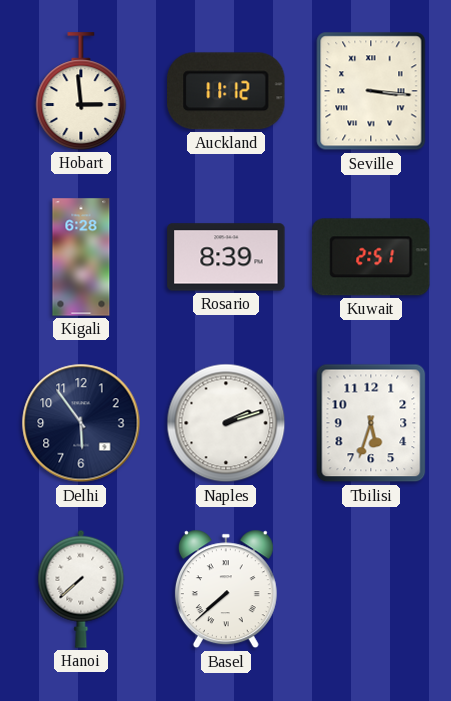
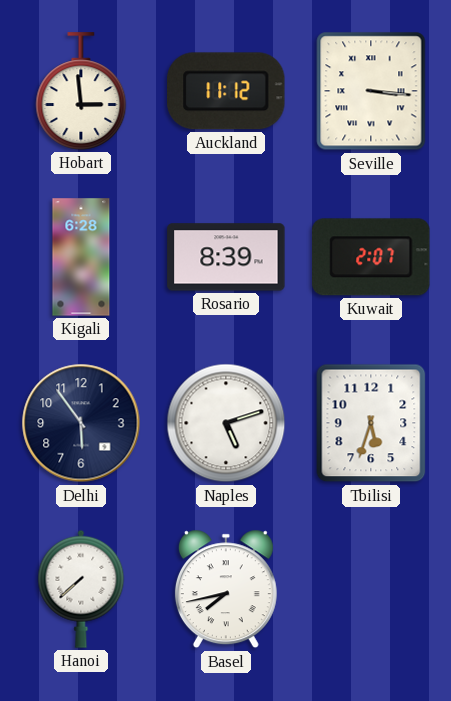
Kuwait: 2:51 -> 2:07
Naples: 2:12 -> 5:12
Basel: 7:38 -> 7:43
